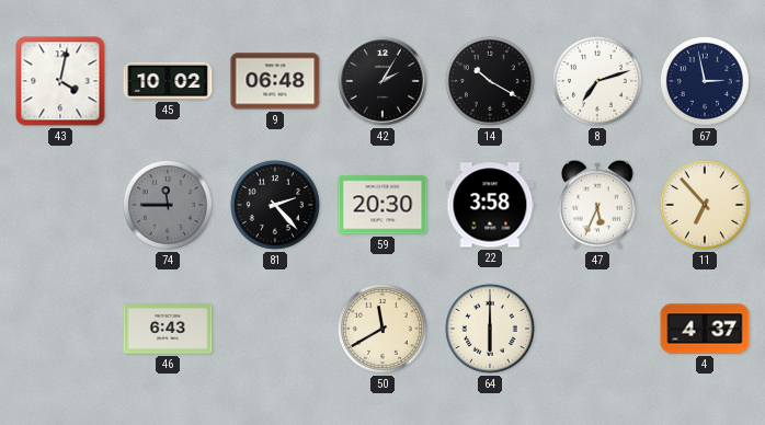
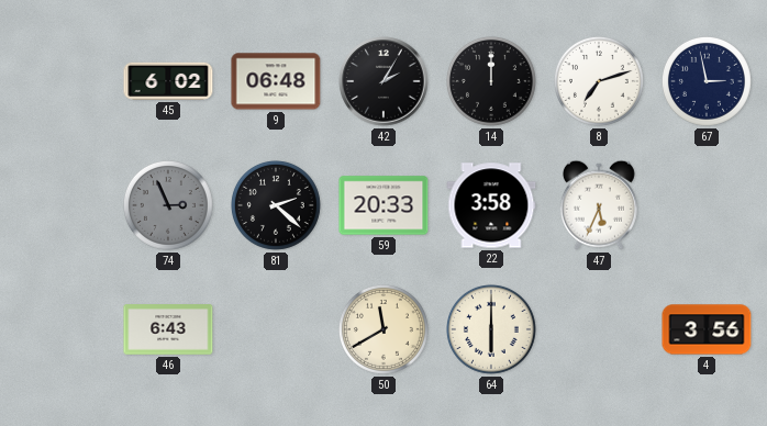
43: 4:02 -> none
45: 10:02 -> 6:02
14: 10:20 -> 12:00
74: 11:45 -> 2:56
81: 2:23 -> 2:22
59: 20:30 -> 20:33
11: 6:53 -> none
4: 4:37 -> 3:56
